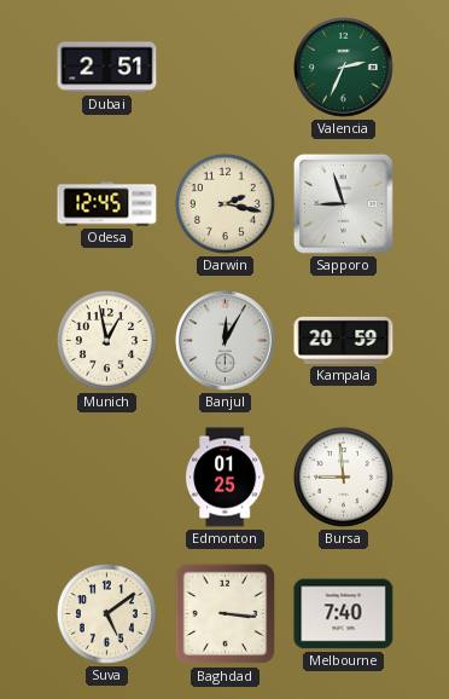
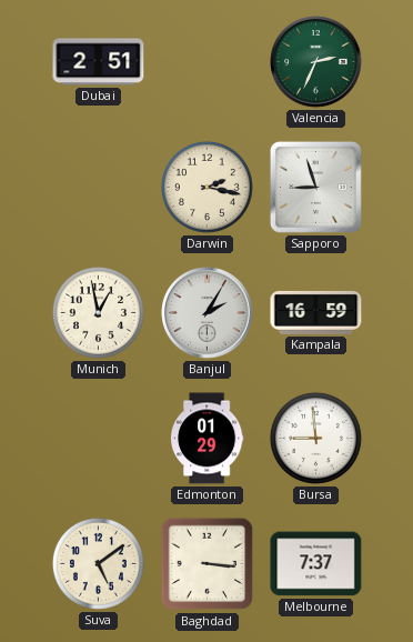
Odesa: 12:45 -> none
Banjul: 12:05 -> 2:05
Kampala: 20:59 -> 16:59
Edmonton: 01:25 -> 01:29
Melbourne: 7:40 -> 7:37
